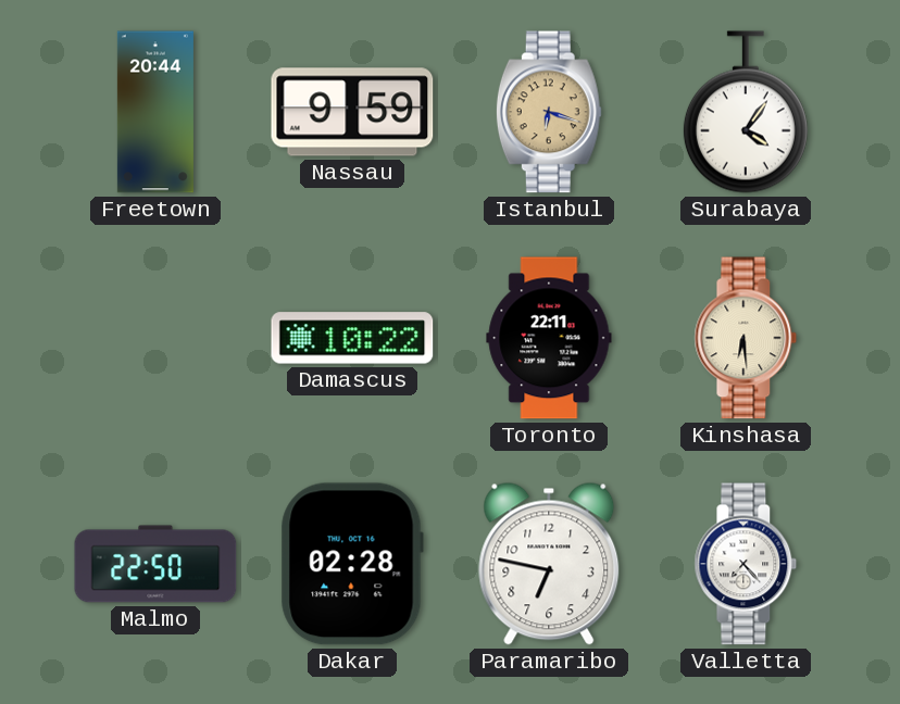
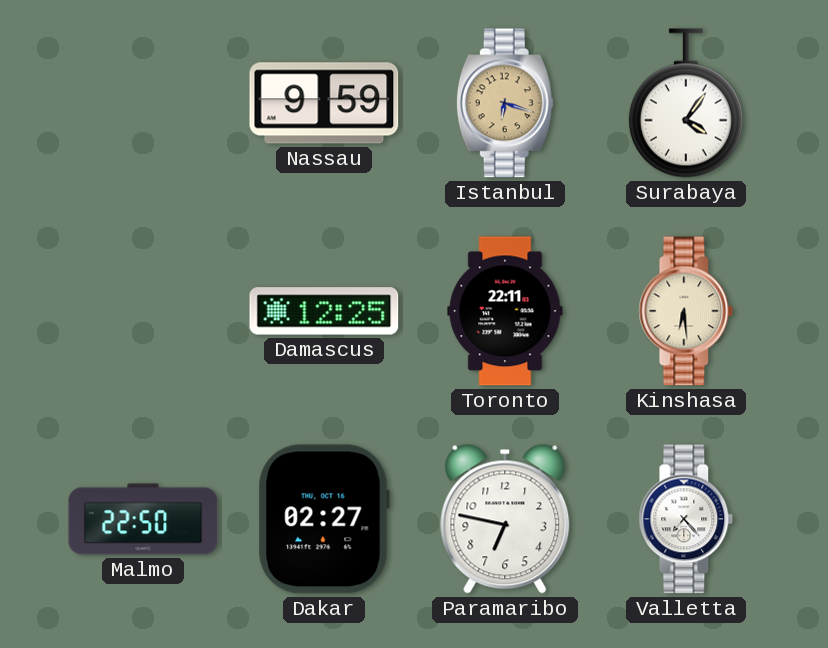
Freetown: 20:44 -> none
Damascus: 10:22 -> 12:25
Dakar: 02:28 -> 02:27
